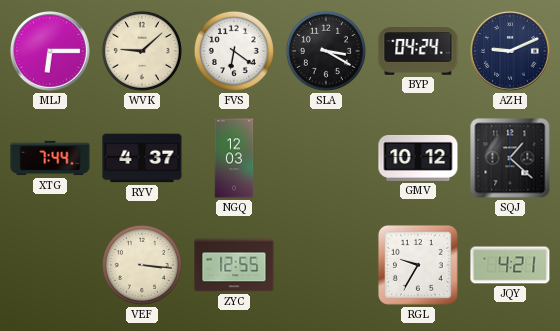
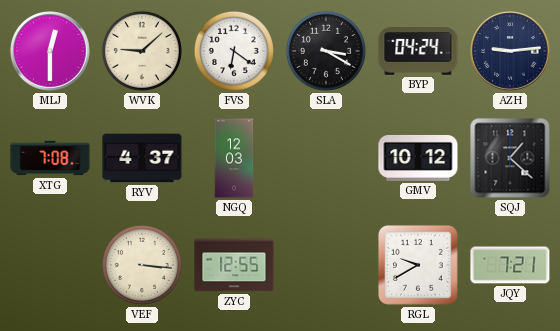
MLJ: 6:15 -> 12:30
AZH: 9:11 -> 9:14
XTG: 7:44 -> 7:08
RGL: 9:35 -> 9:40
JQY: 4:21 -> 7:21
